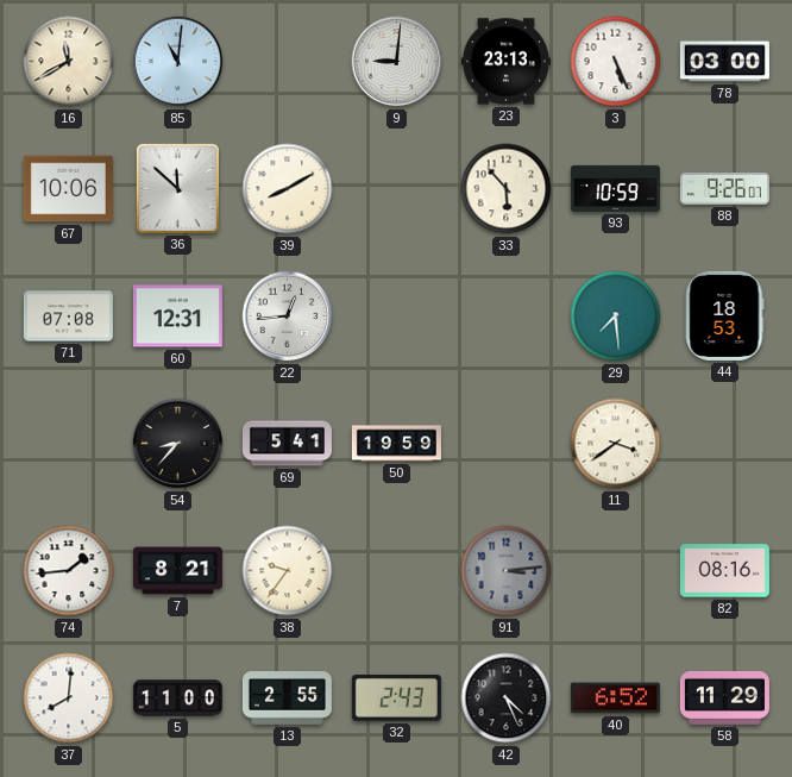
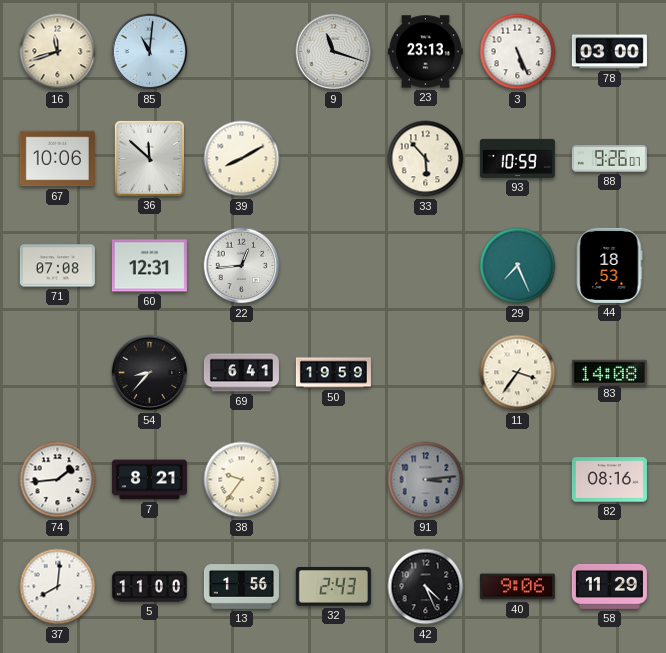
16: 11:40 -> 11:42
9: 9:01 -> 11:18
29: 7:29 -> 7:26
69: 5:41 -> 6:41
11: 3:39 -> 3:36
83: none -> 14:08
13: 2:55 -> 1:56
40: 6:52 -> 9:06
